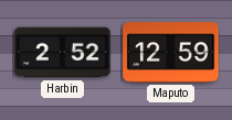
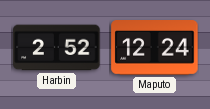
Maputo: 12:59 -> 12:24
